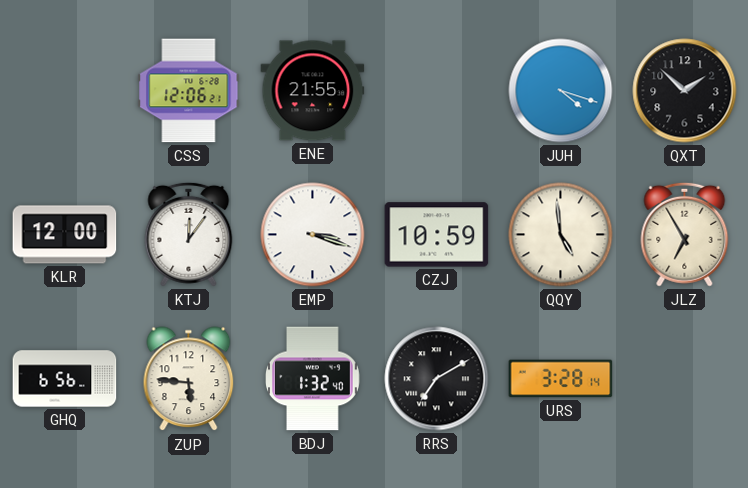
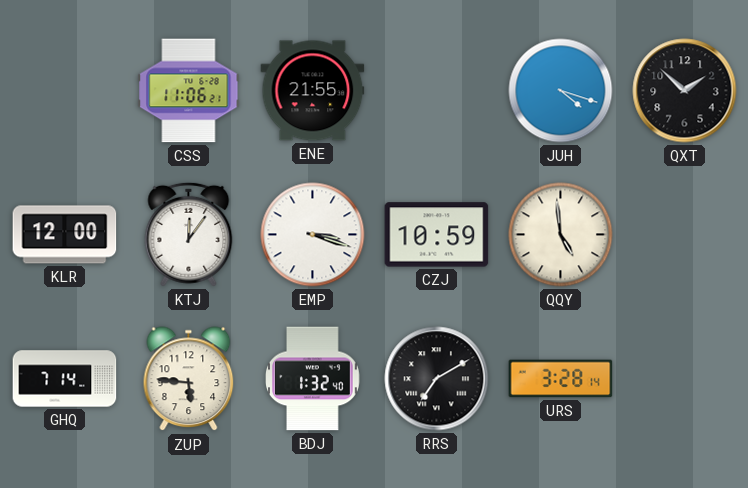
CSS: 12:06 -> 11:06
JLZ: 6:55 -> none
GHQ: 6:56 -> 7:14
